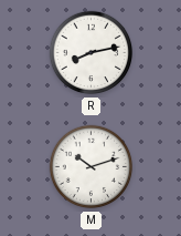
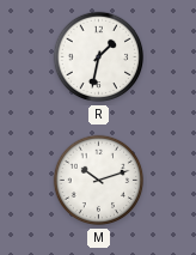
R: 8:13 -> 1:32
